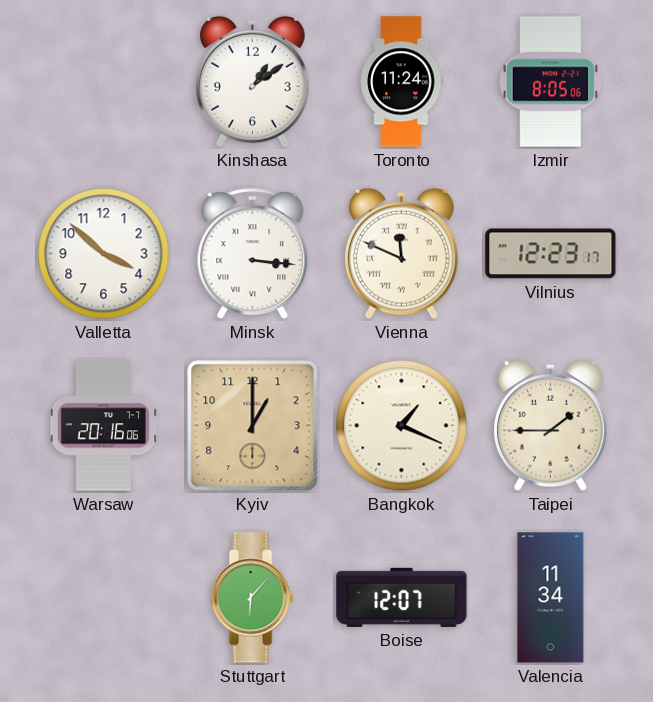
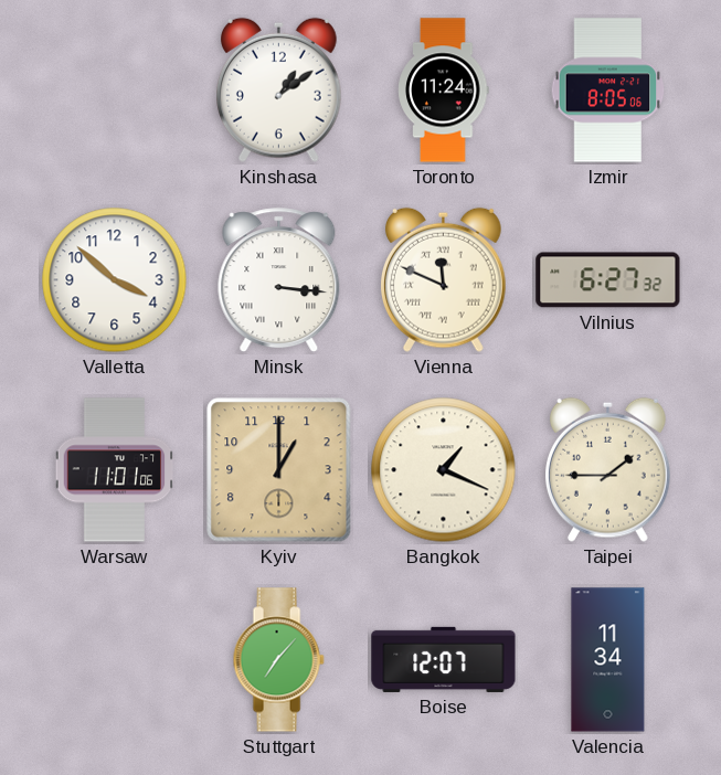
Vilnius: 12:23 -> 6:27
Warsaw: 20:16 -> 11:01
Stuttgart: 6:07 -> 7:07
